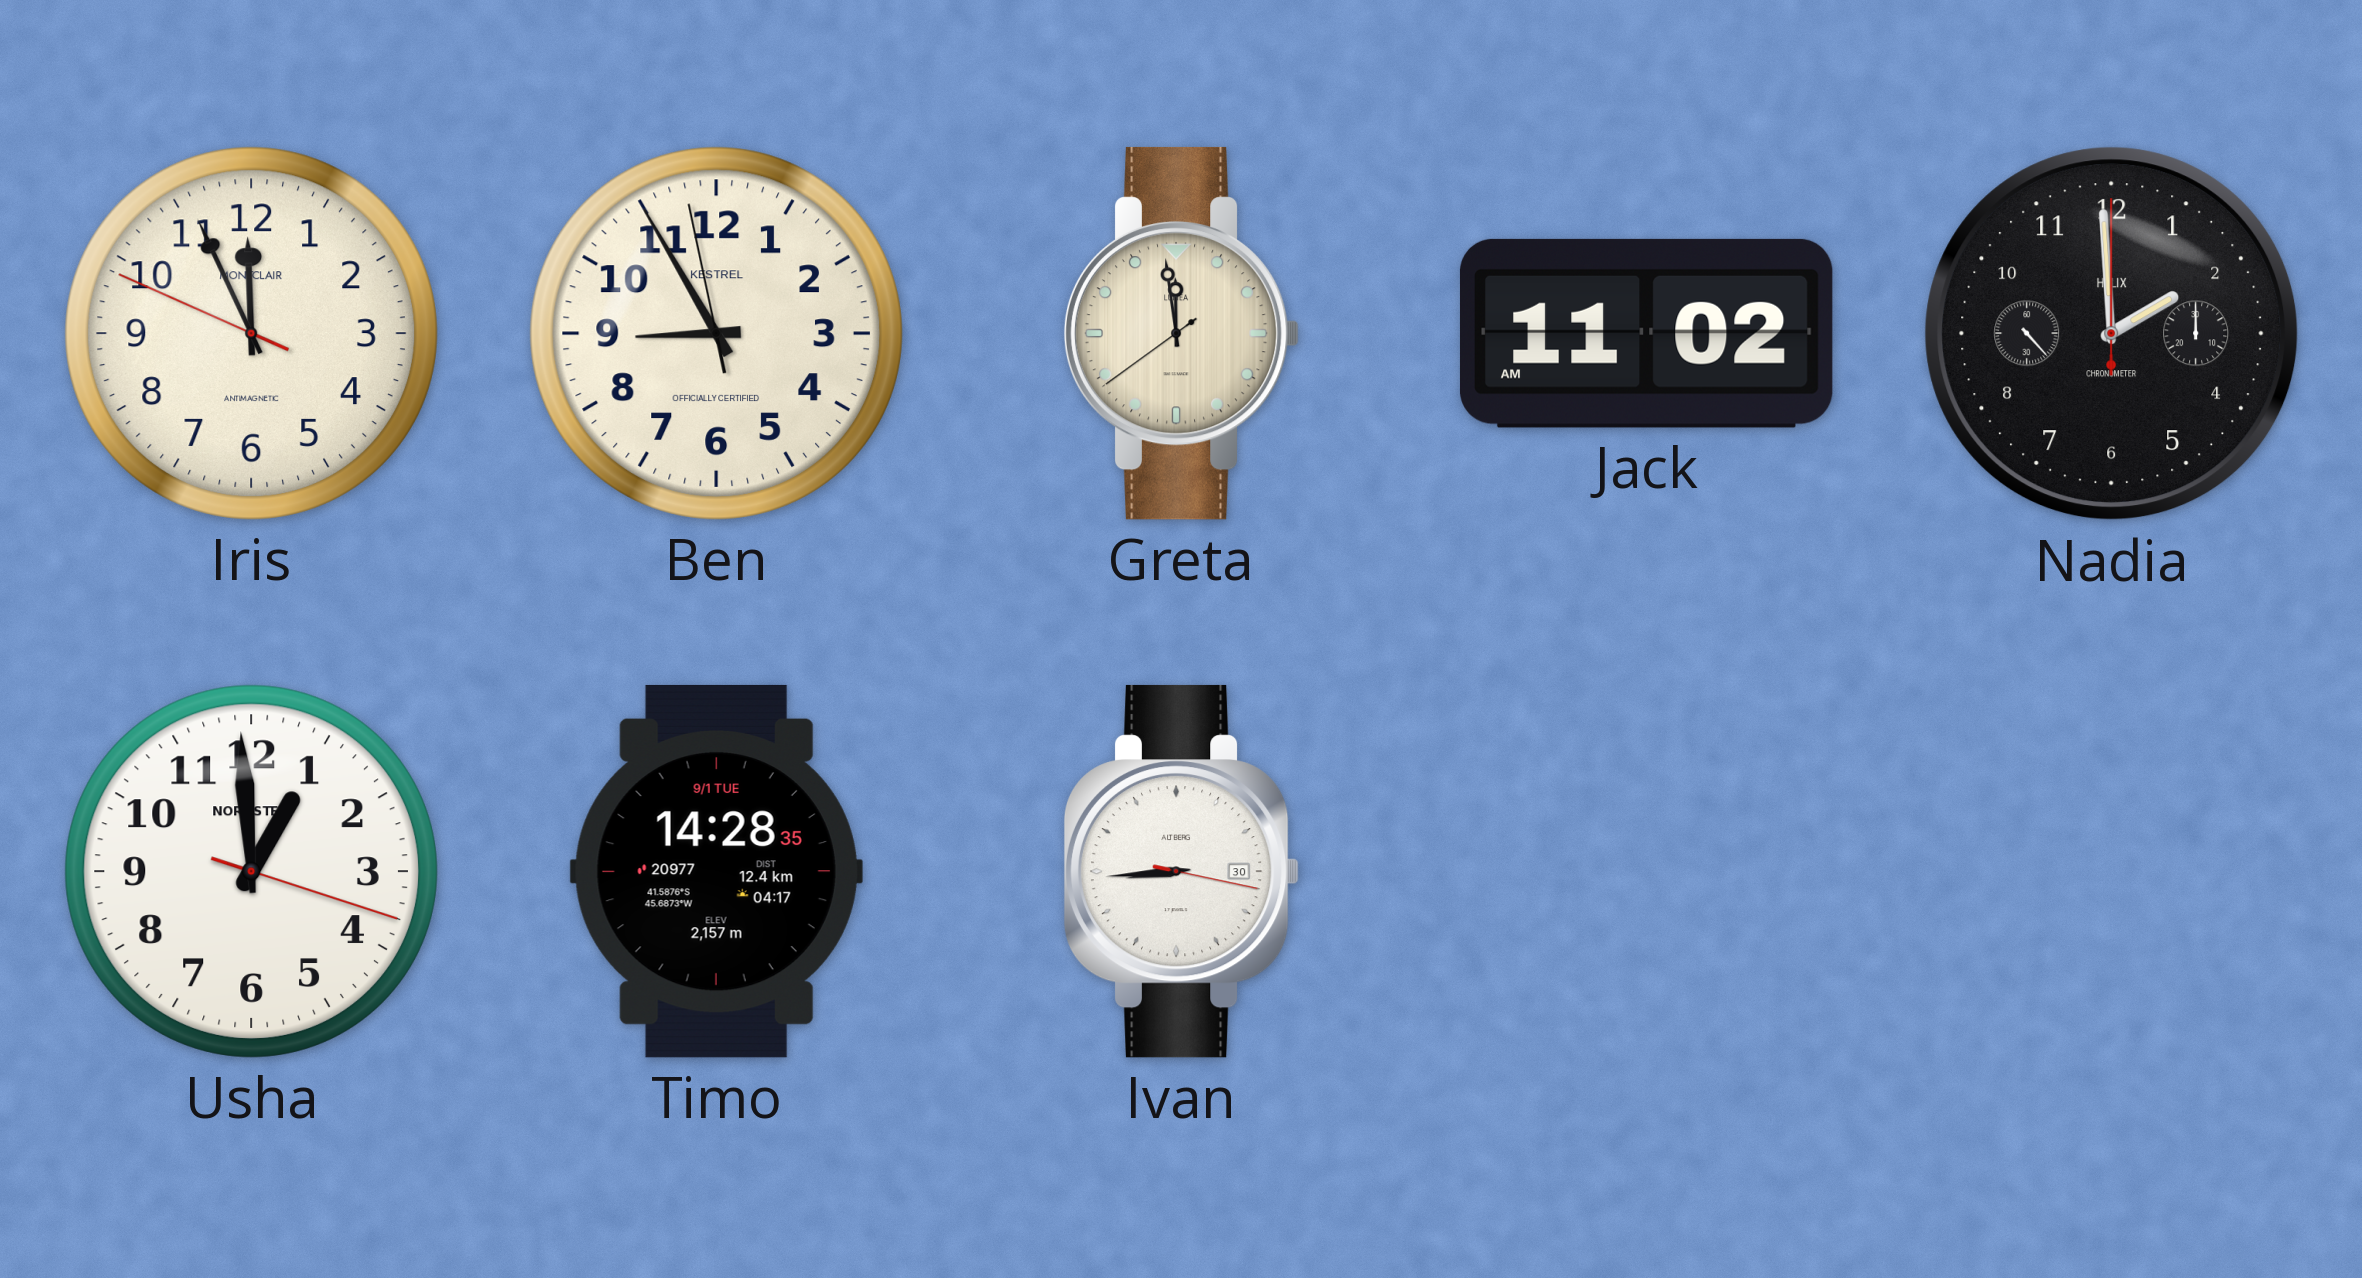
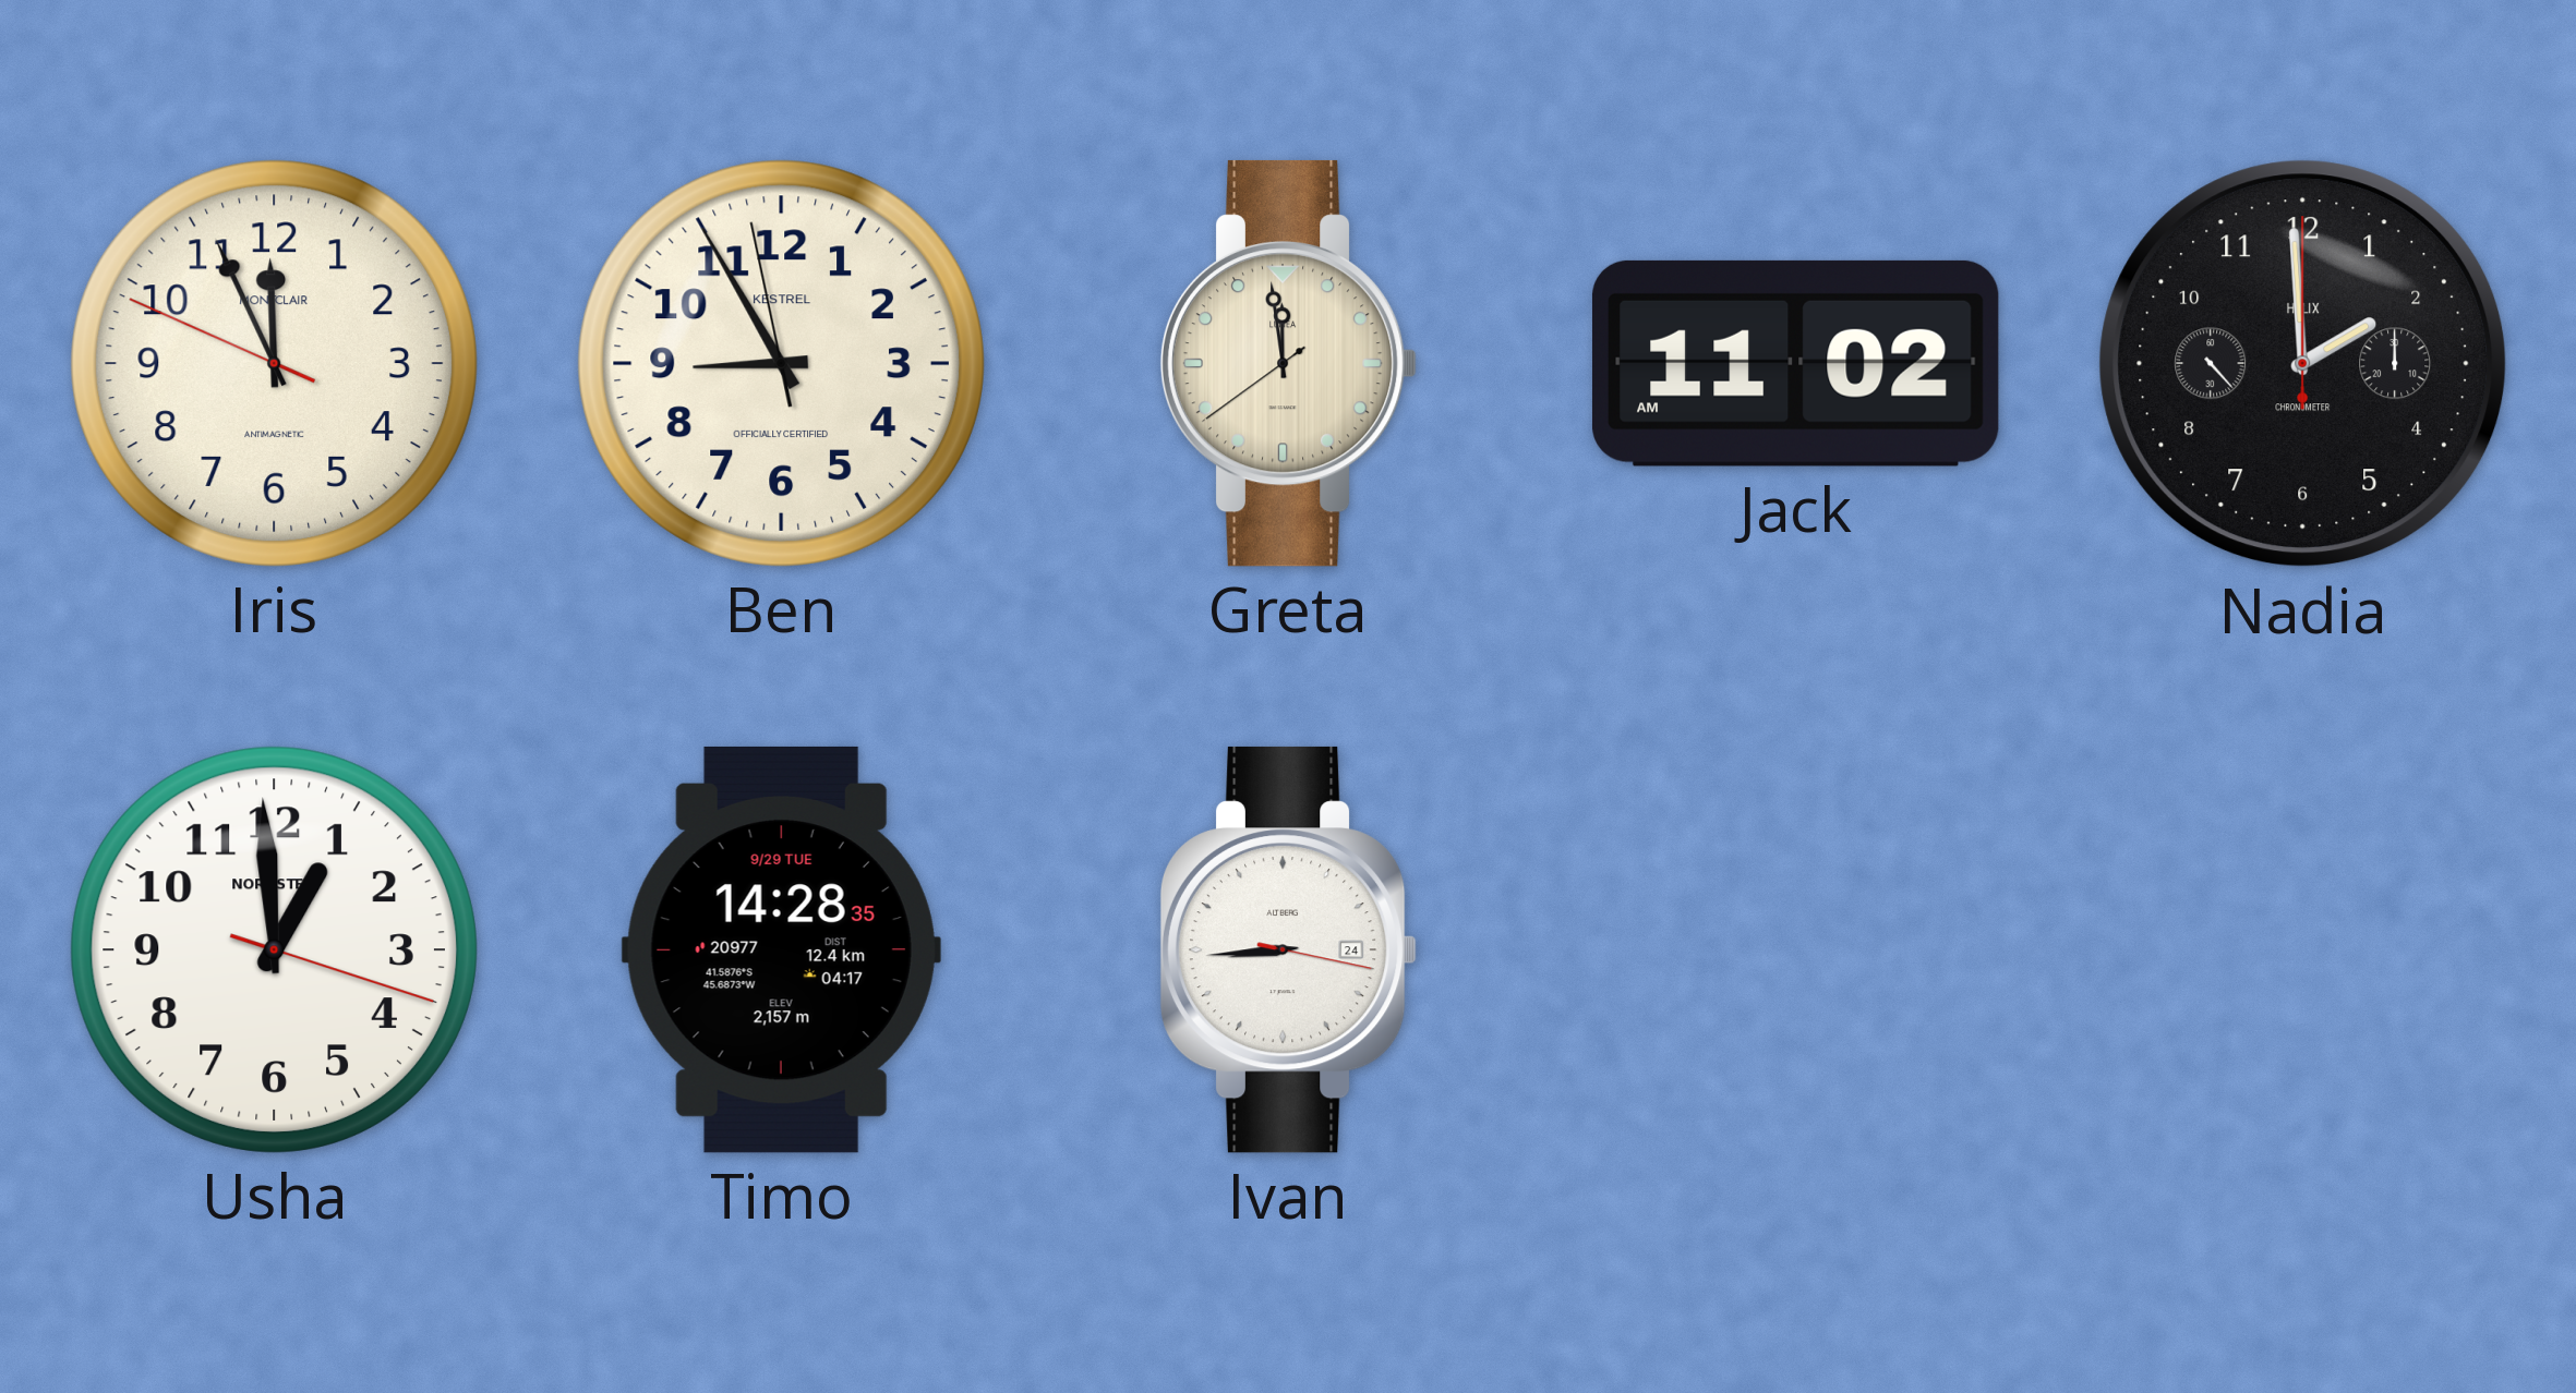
Timo date: 9/1 TUE -> 9/29 TUE
Ivan date: 30 -> 24
